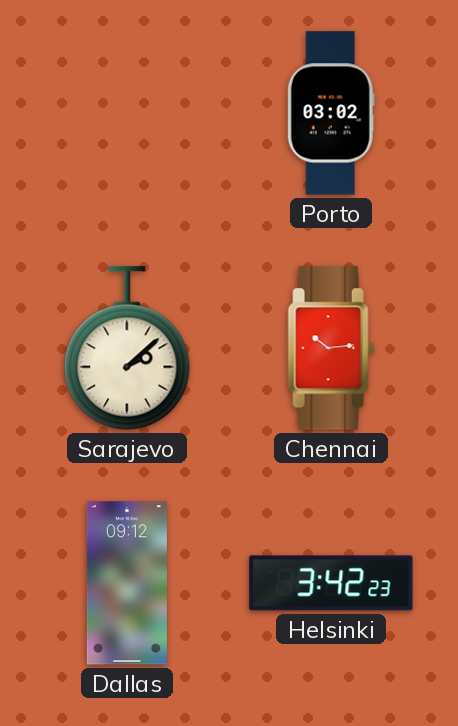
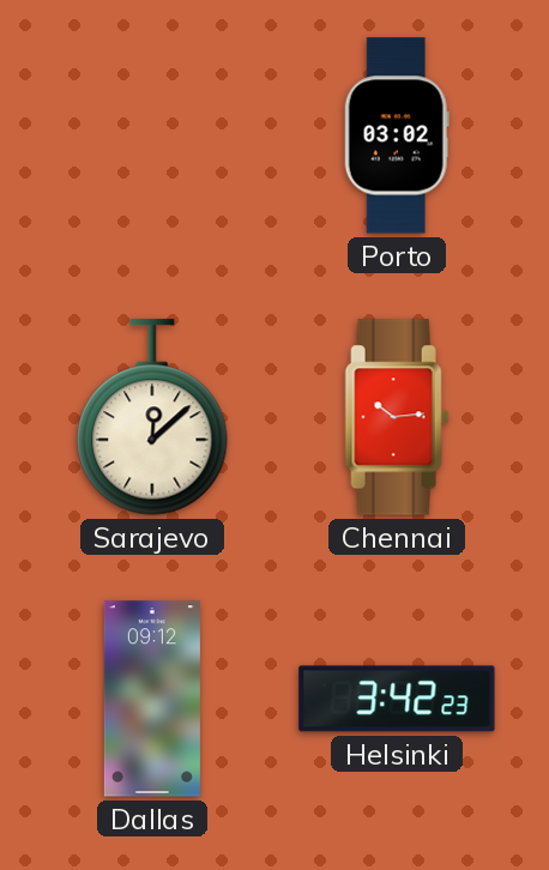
Sarajevo: 2:08 -> 12:08
